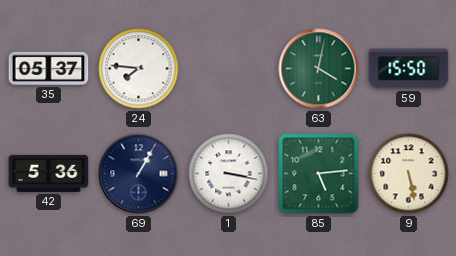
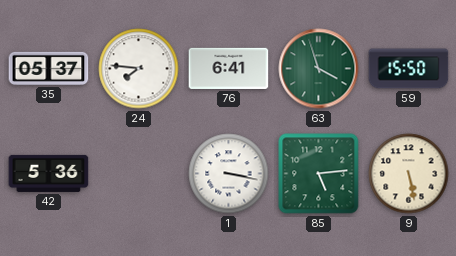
76: none -> 6:41
63: 4:02 -> 3:57
69: 1:05 -> none
